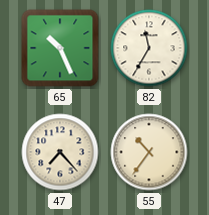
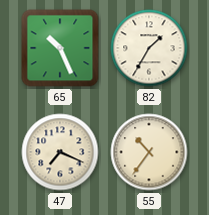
82: 11:35 -> 1:35
47: 7:23 -> 7:19
